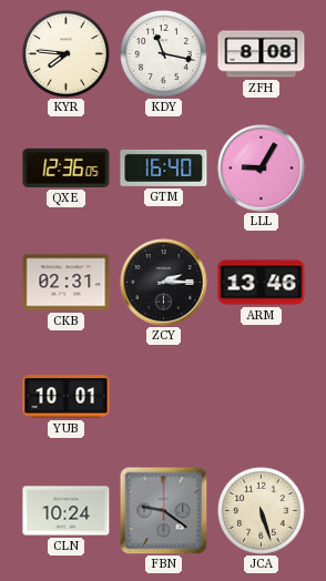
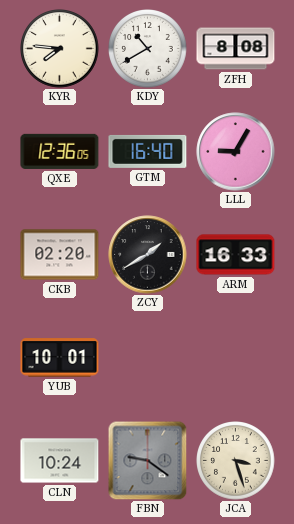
KDY: 11:17 -> 10:40
CKB: 02:31 -> 02:20
ZCY: 2:15 -> 1:40
ARM: 13:46 -> 16:33
JCA: 5:27 -> 3:27
